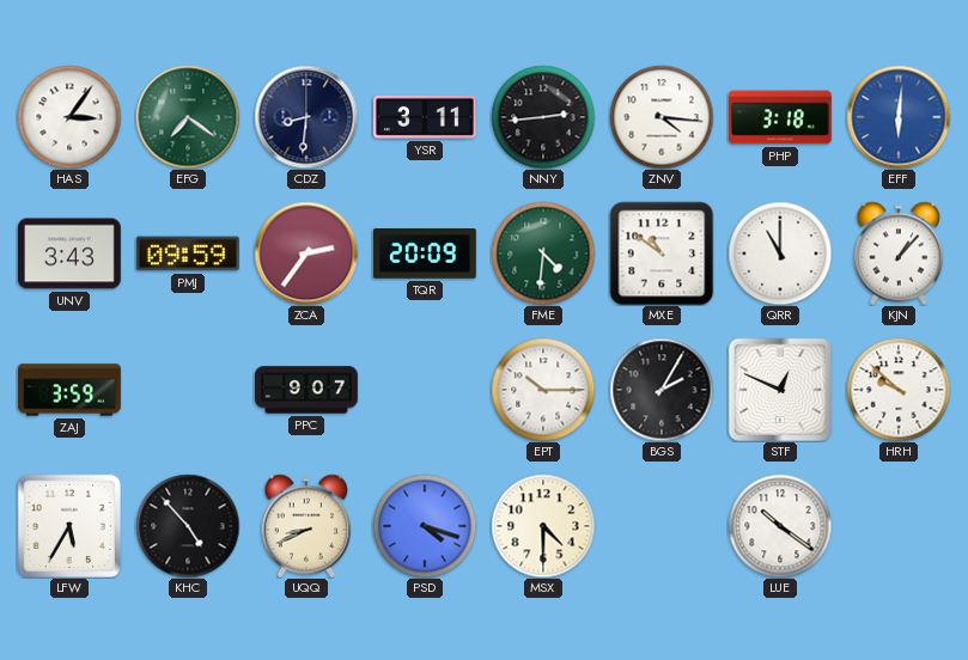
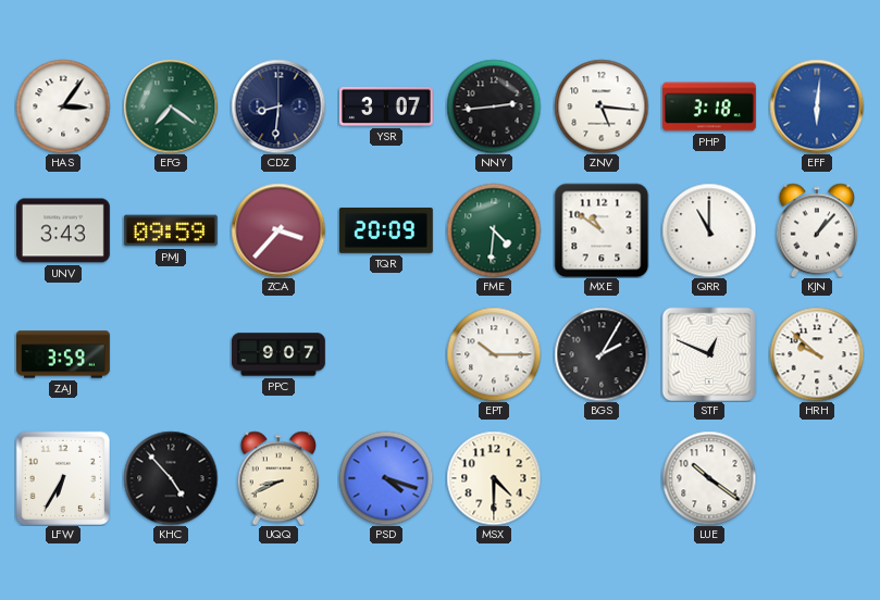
YSR: 3:11 -> 3:07
ZNV: 4:16 -> 5:16
ZCA: 2:36 -> 3:37
LFW: 5:35 -> 6:35
